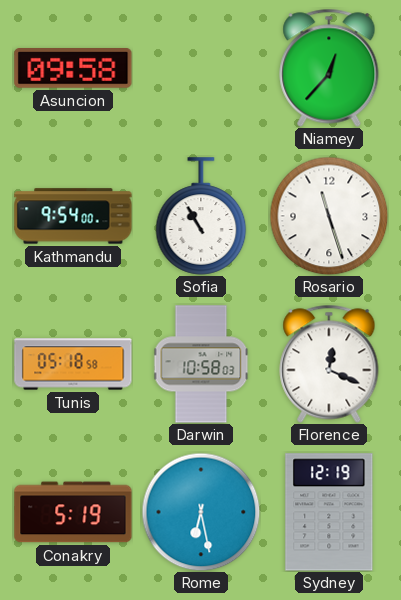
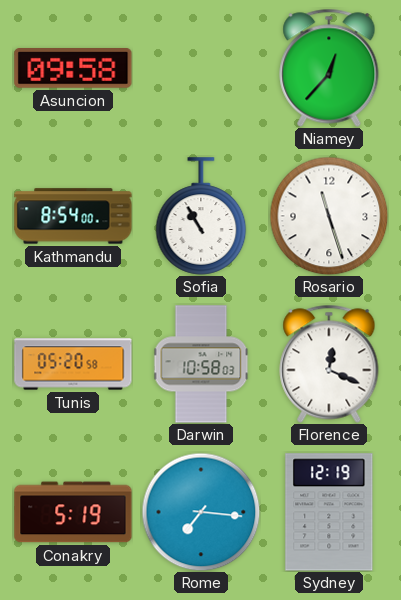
Kathmandu: 9:54 -> 8:54
Tunis: 05:18 -> 05:20
Rome: 6:28 -> 7:16
